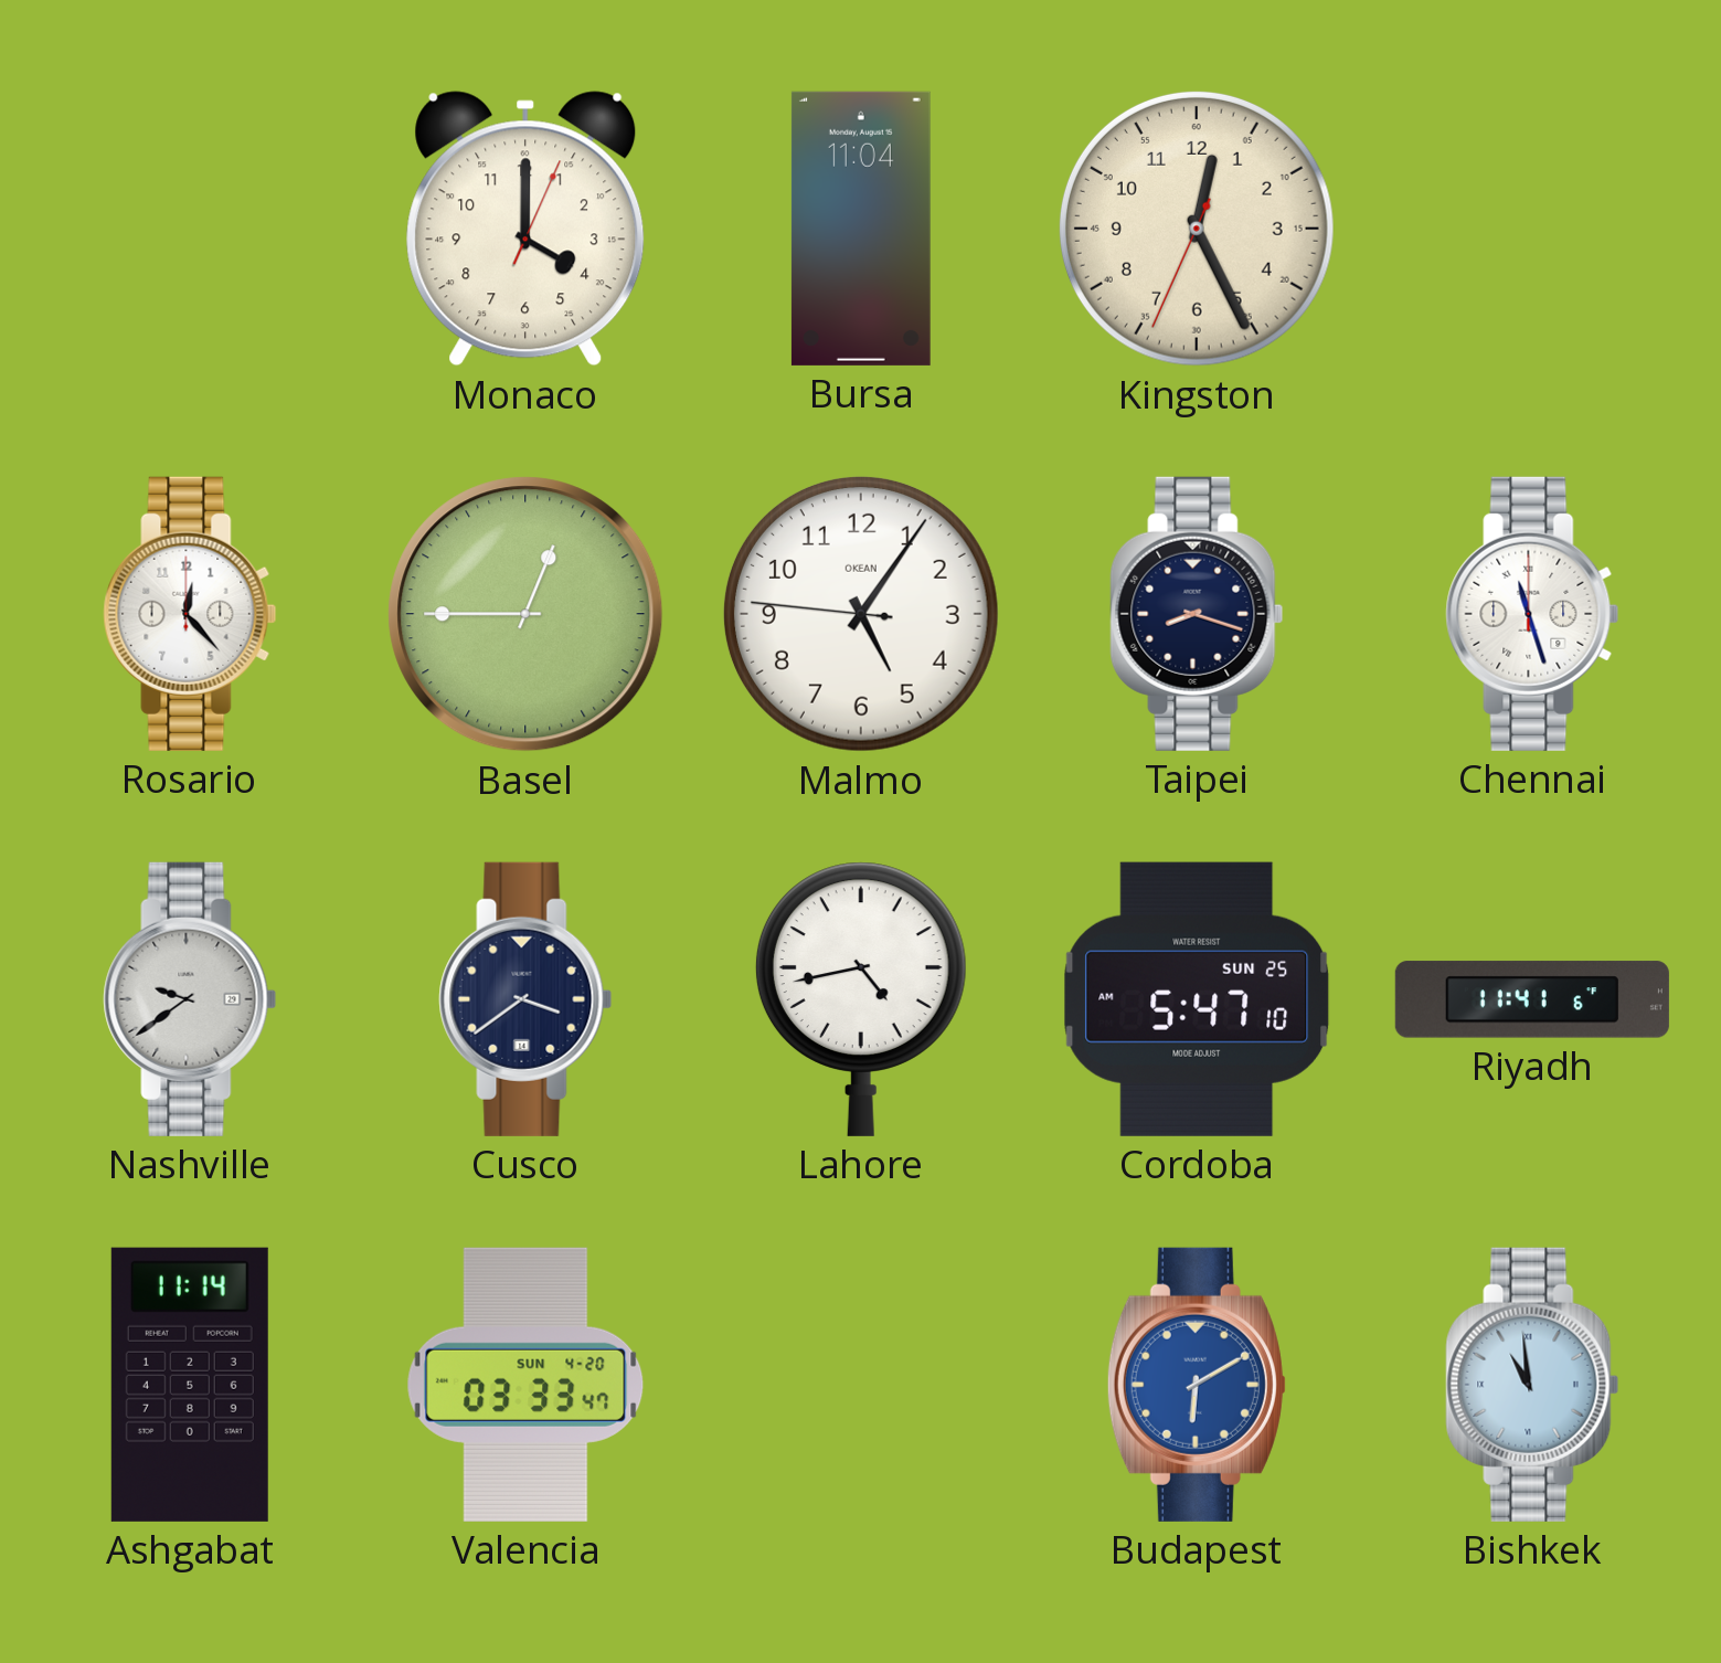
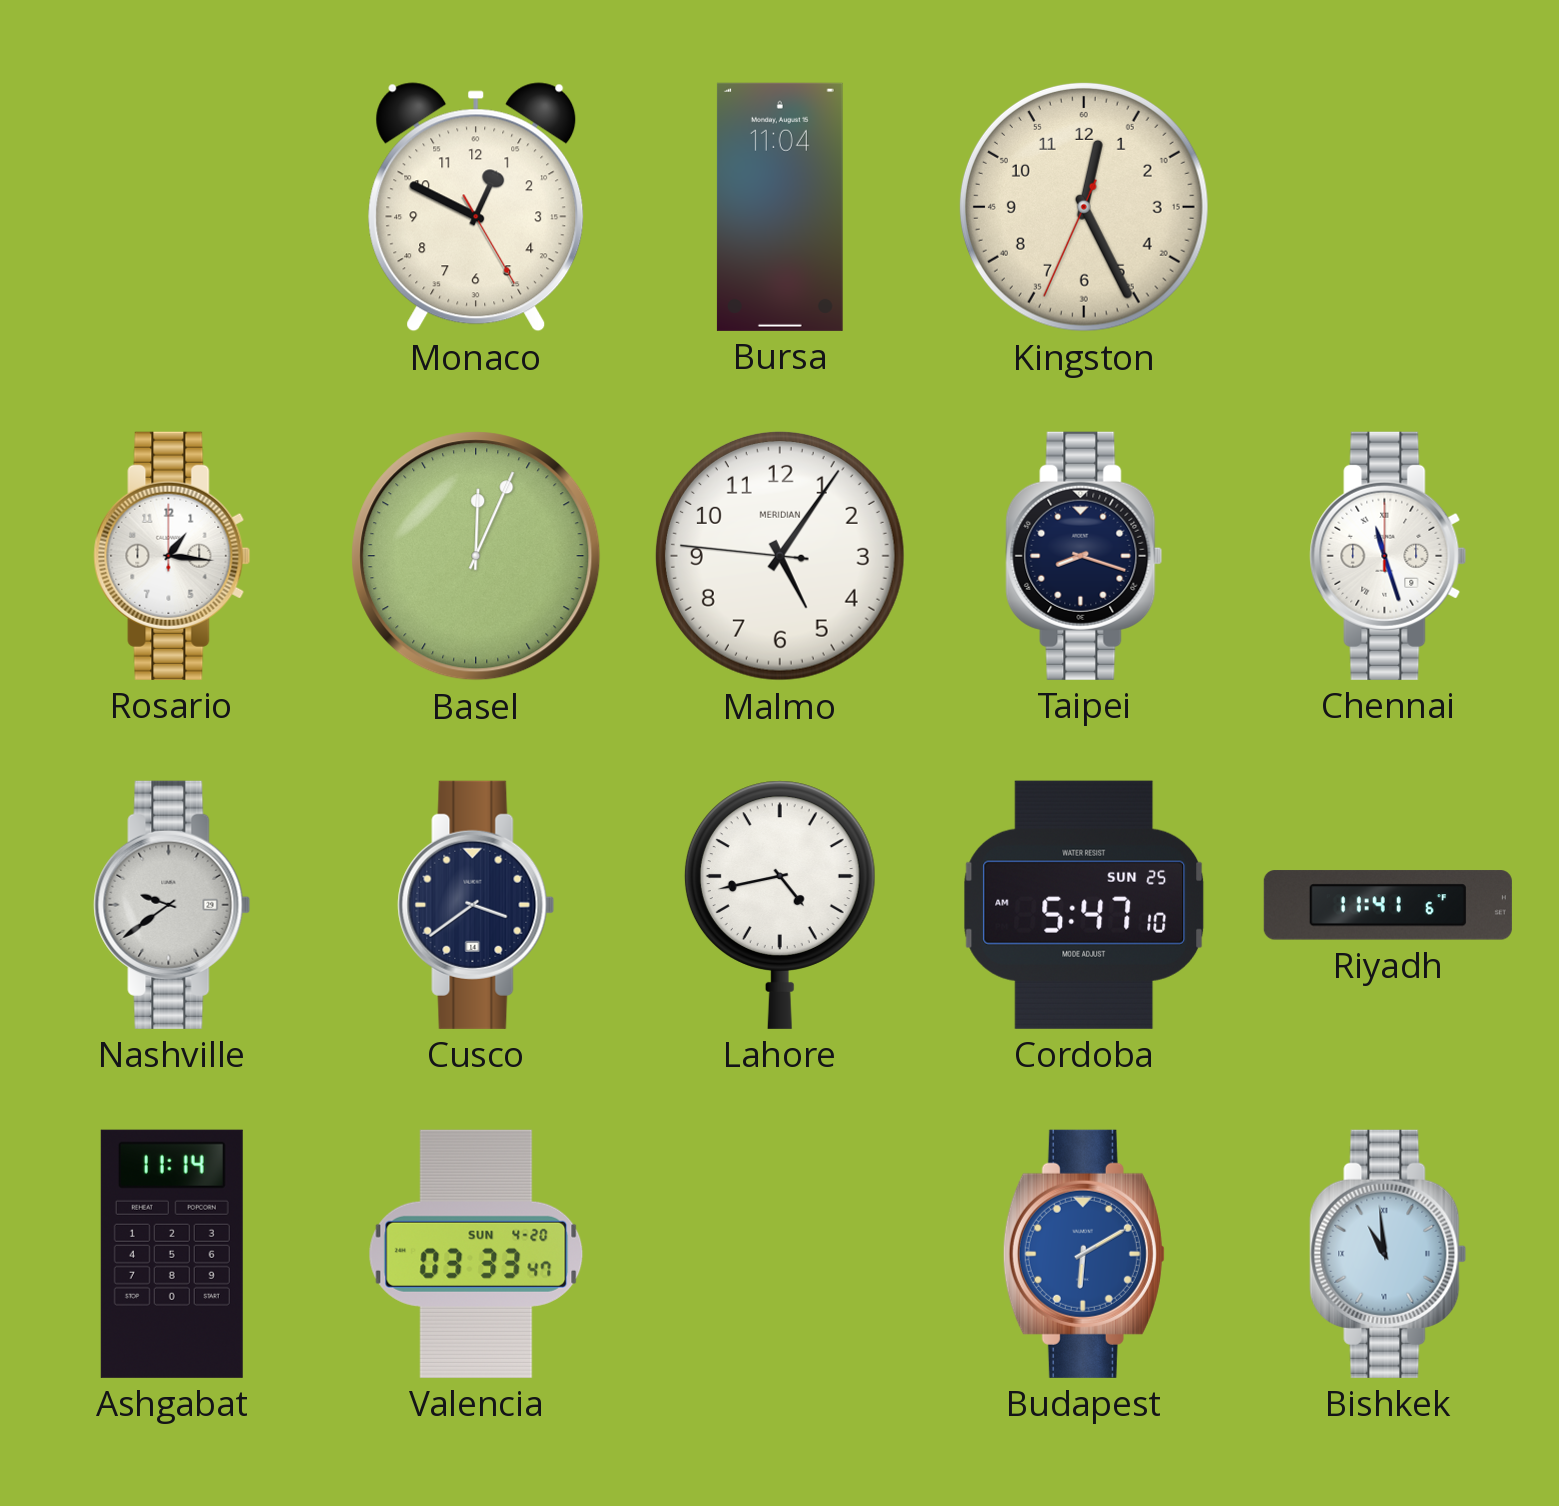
Monaco: 4:00 -> 12:49
Rosario: 12:23 -> 1:16
Basel: 12:45 -> 12:04
Malmo brand: OKEAN -> MERIDIAN
